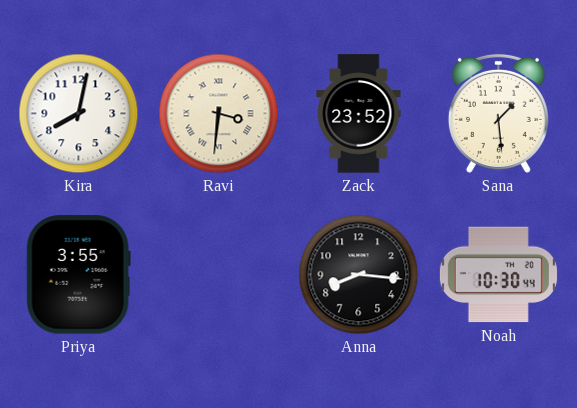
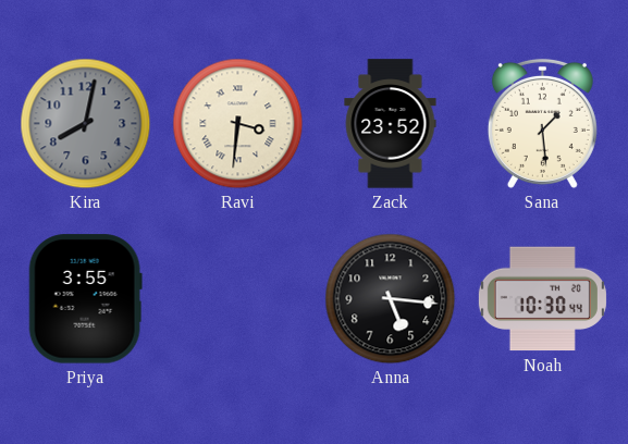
Kira dial: white -> grey
Anna: 8:16 -> 5:16
